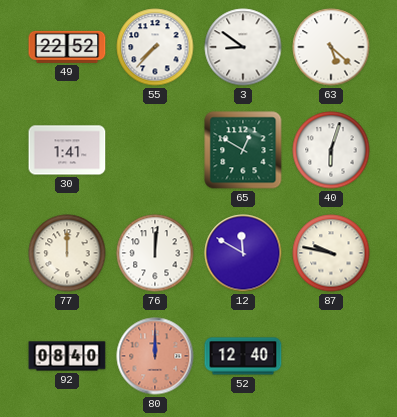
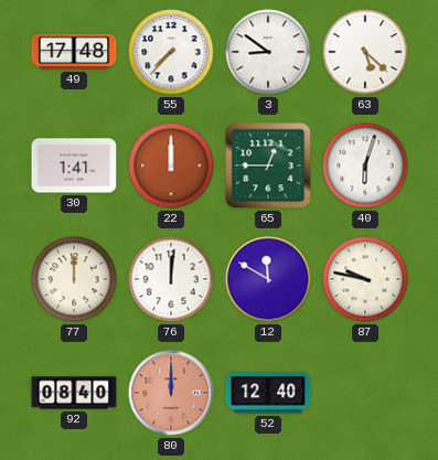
49: 22:52 -> 17:48
22: none -> 12:00
65: 12:50 -> 12:45
